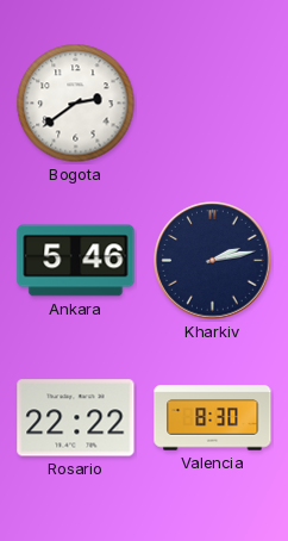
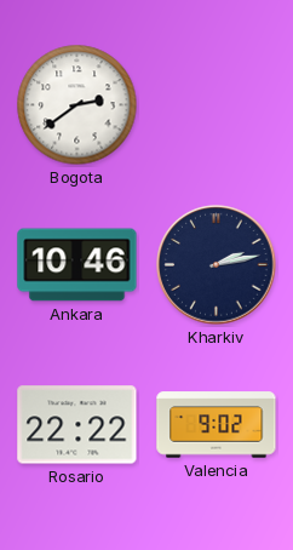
Ankara: 5:46 -> 10:46
Valencia: 8:30 -> 9:02
